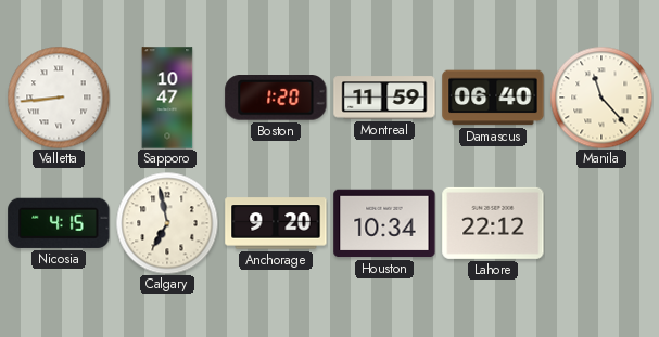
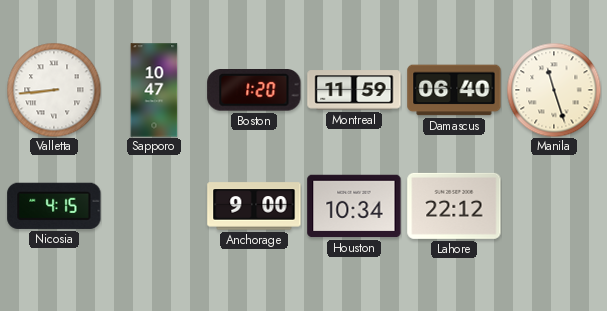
Manila: 11:23 -> 11:27
Calgary: 6:58 -> none
Anchorage: 9:20 -> 9:00
